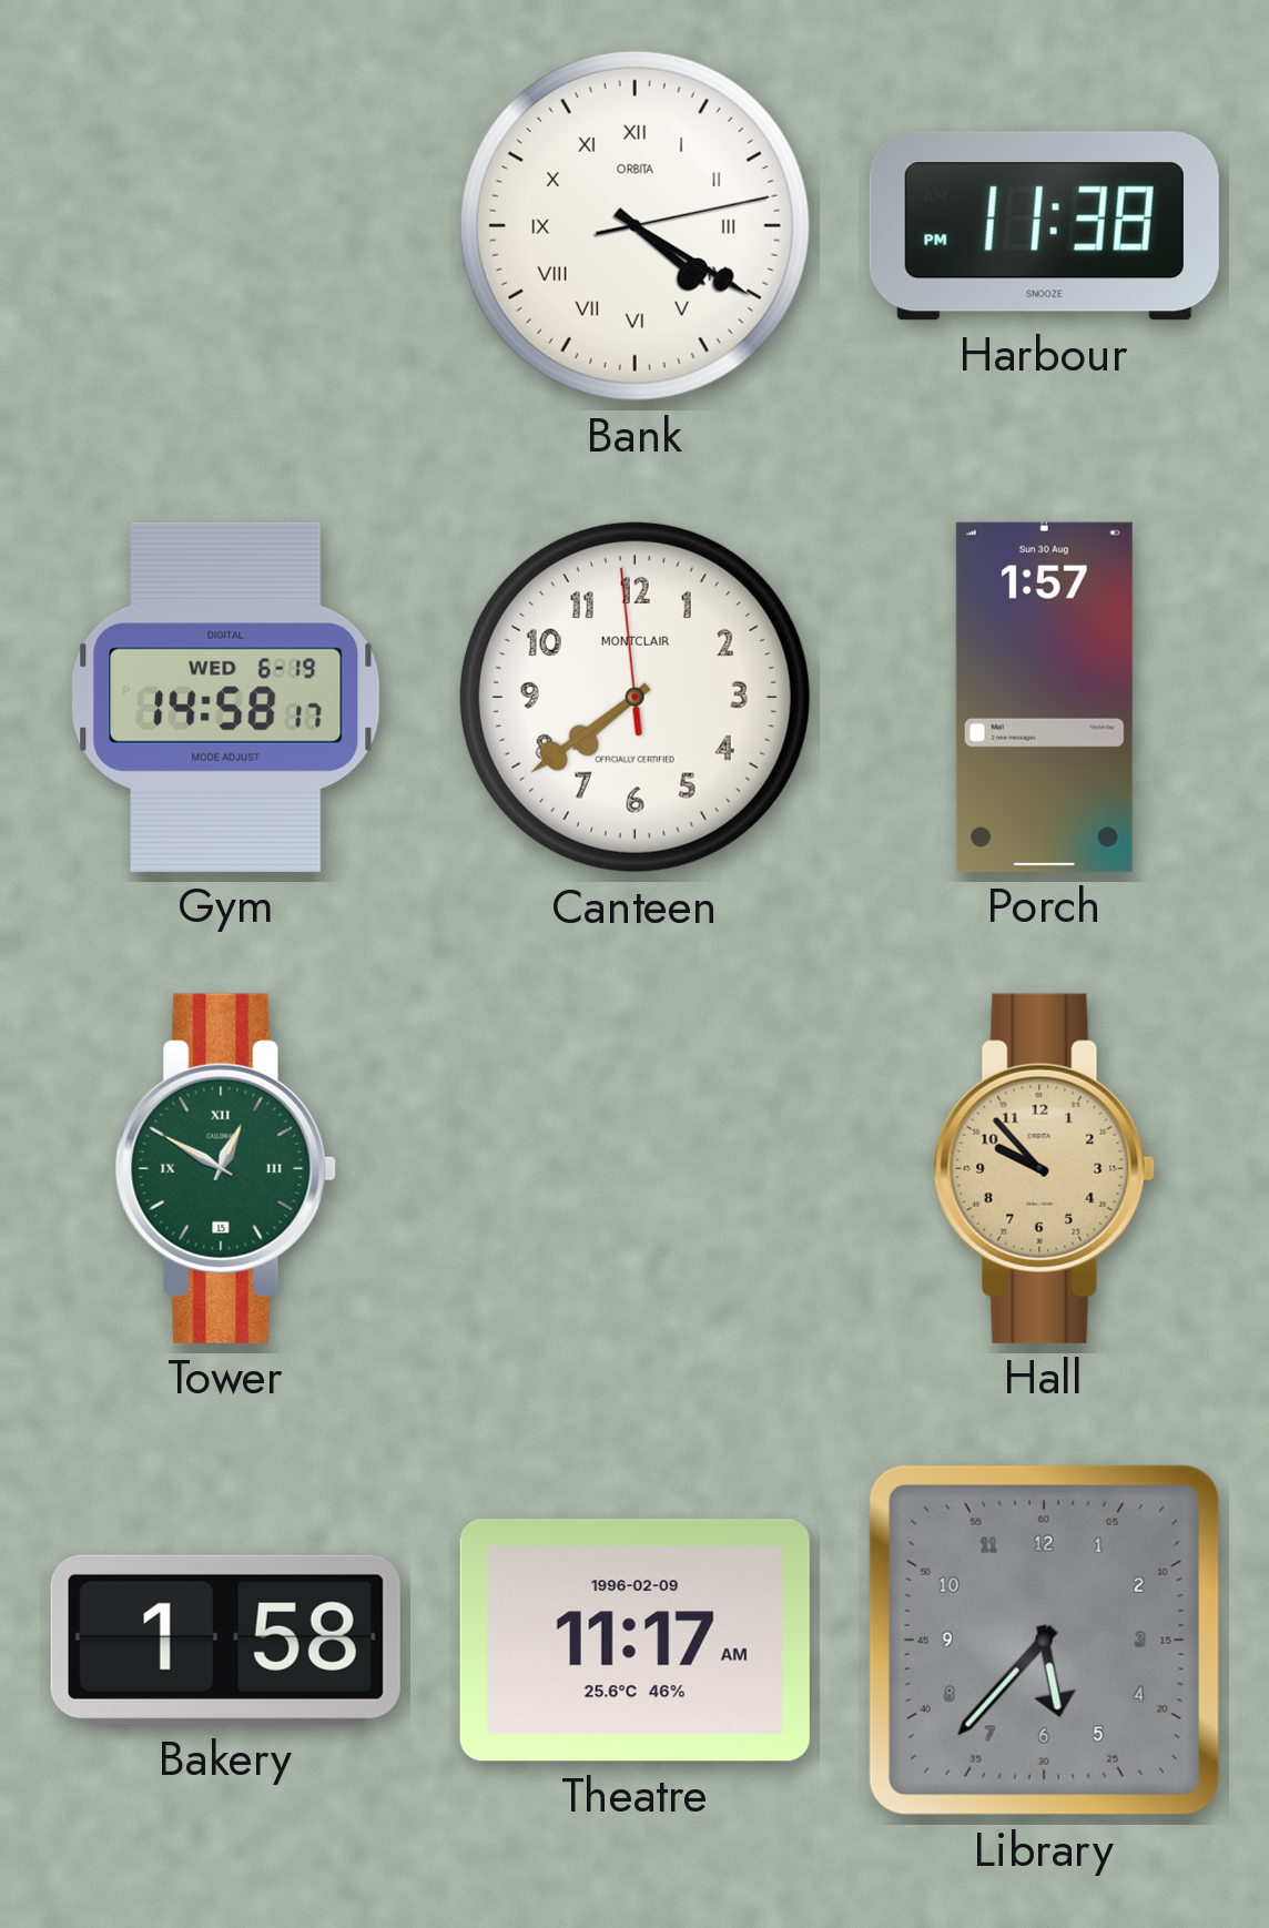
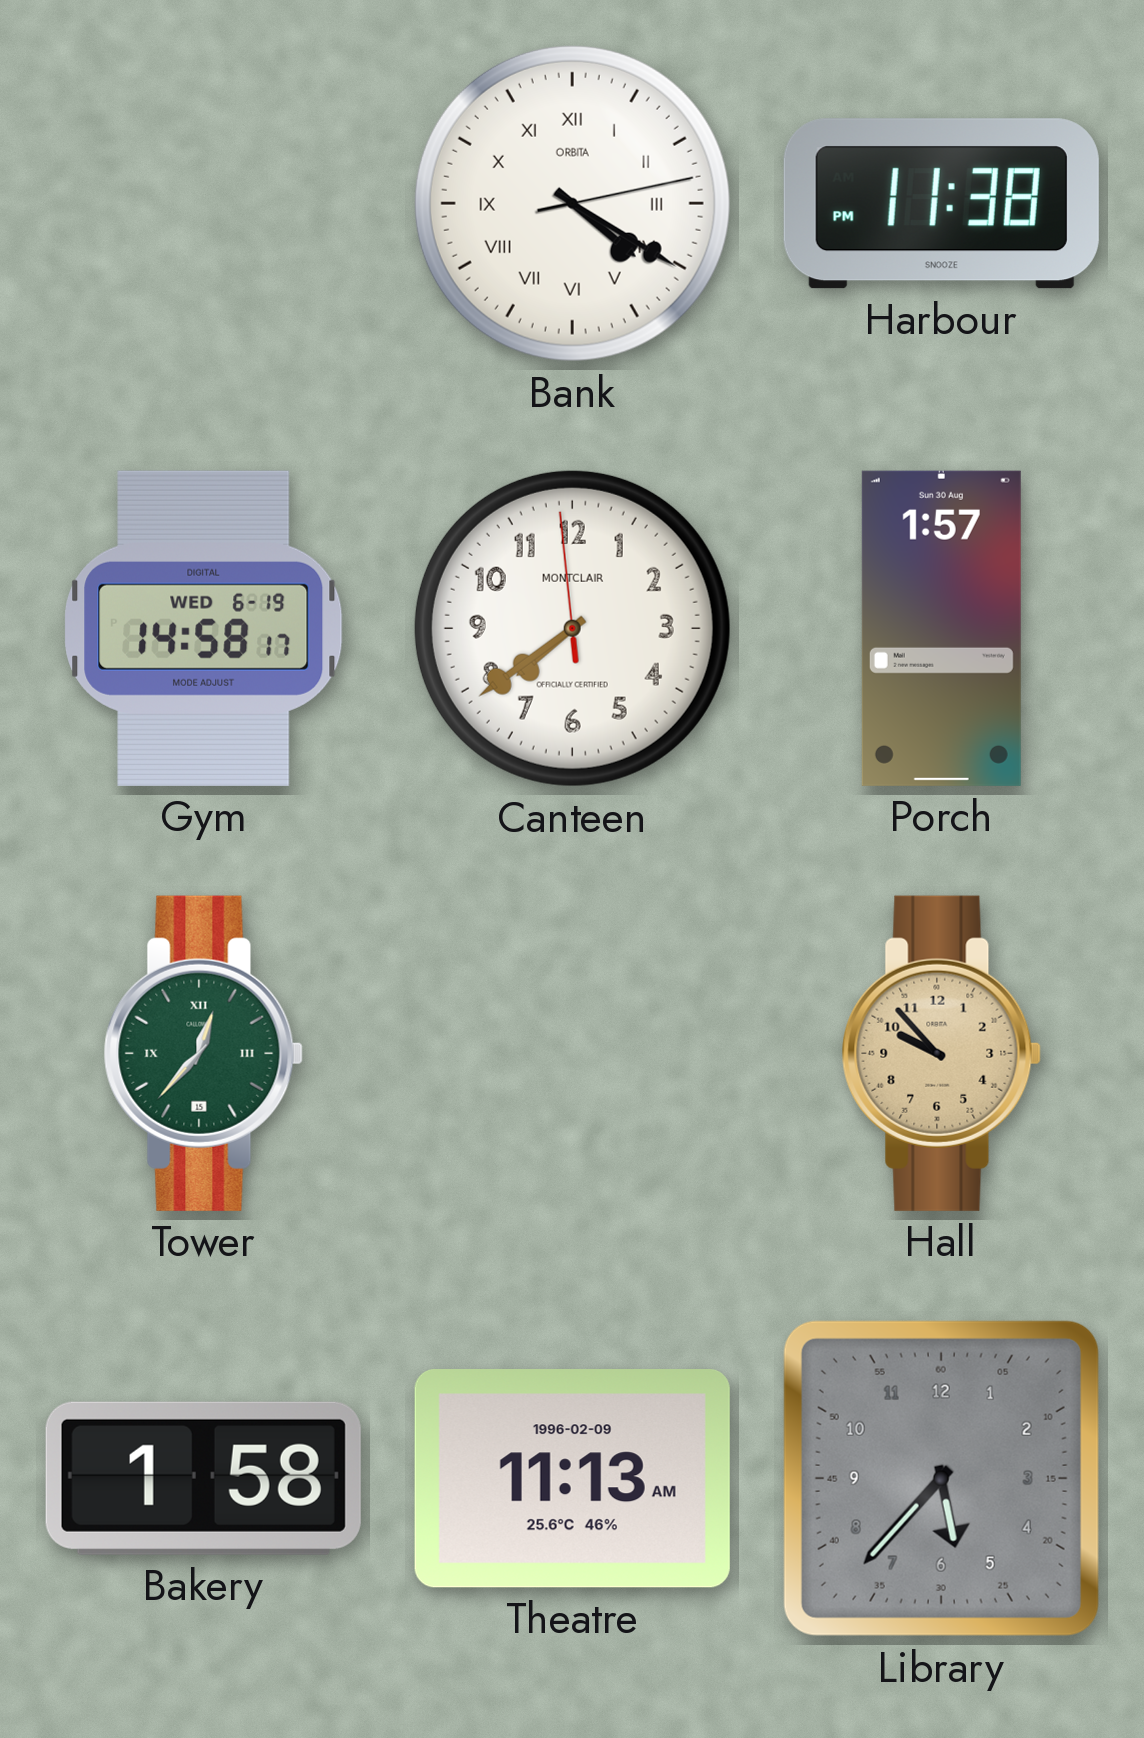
Tower: 12:50 -> 12:37
Theatre: 11:17 -> 11:13
